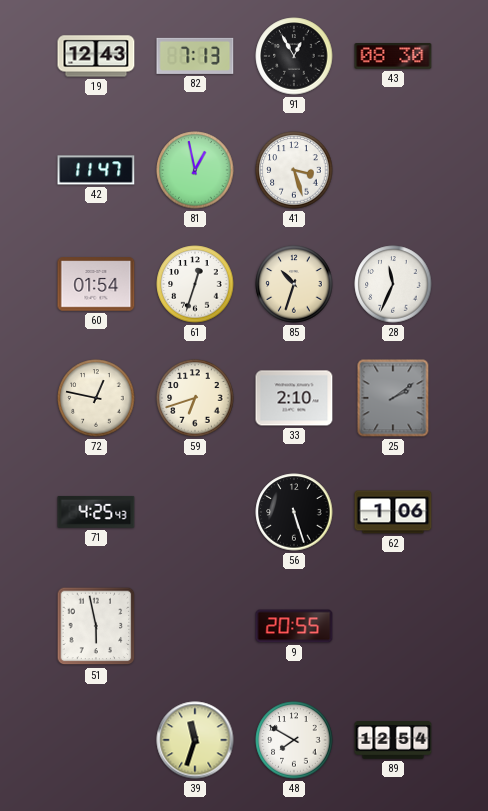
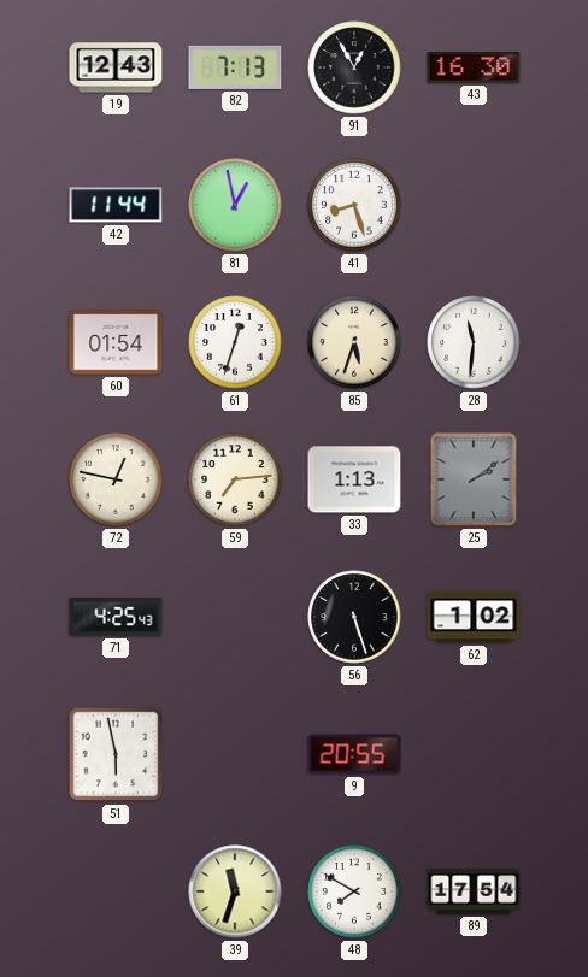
43: 08:30 -> 16:30
42: 11:47 -> 11:44
41: 3:27 -> 8:27
85: 10:33 -> 5:33
28: 11:34 -> 11:31
59: 6:42 -> 7:14
33: 2:10 -> 1:13
62: 1:06 -> 1:02
89: 12:54 -> 17:54
